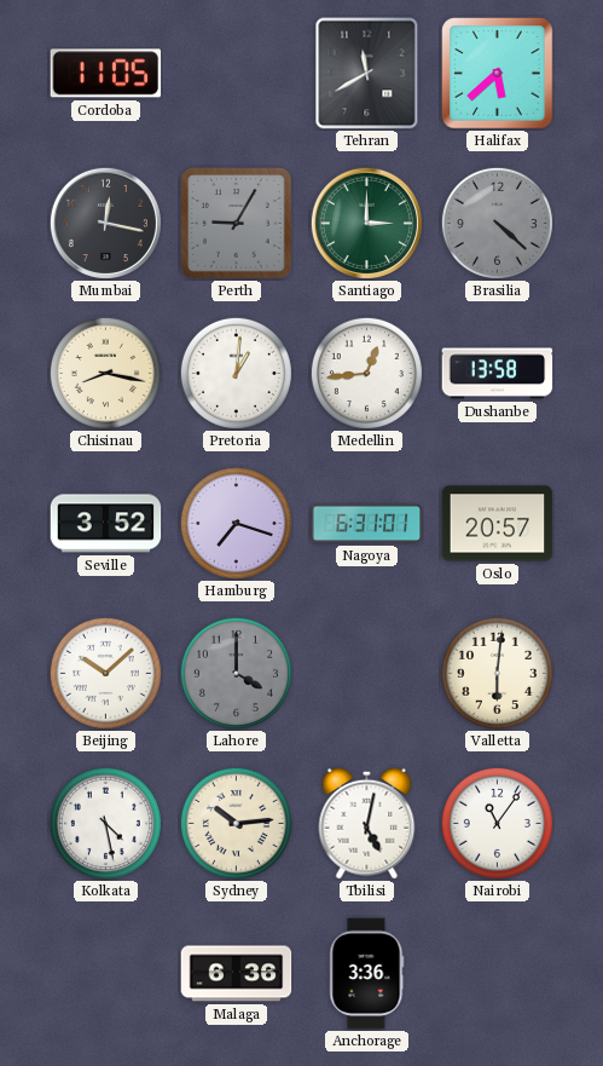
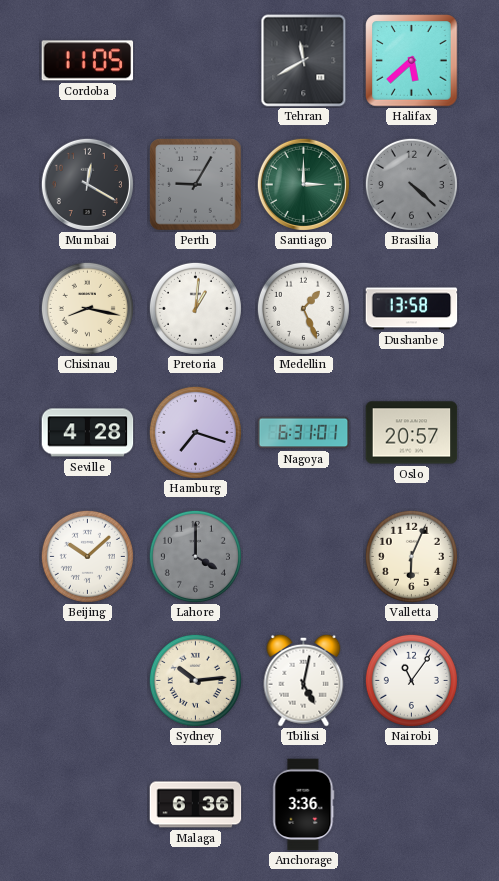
Mumbai: 12:17 -> 12:20
Medellin: 12:44 -> 1:26
Seville: 3:52 -> 4:28
Valletta: 6:01 -> 6:04
Kolkata: 4:28 -> none
